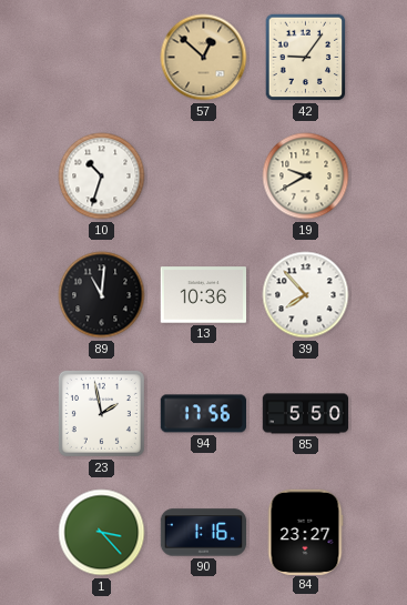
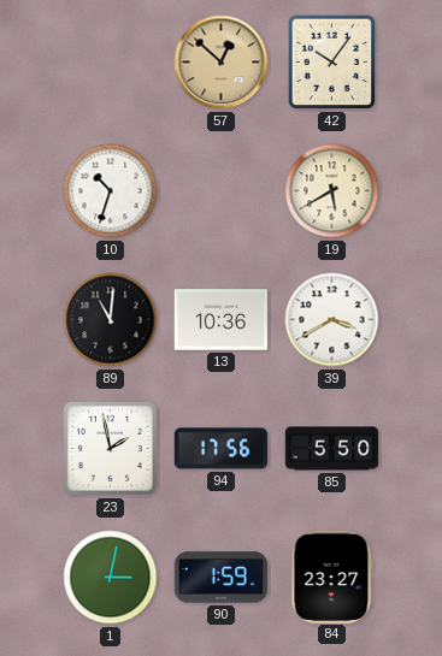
42: 9:06 -> 10:06
19: 9:40 -> 5:40
39: 7:53 -> 3:40
1: 3:23 -> 3:02
90: 1:16 -> 1:59
